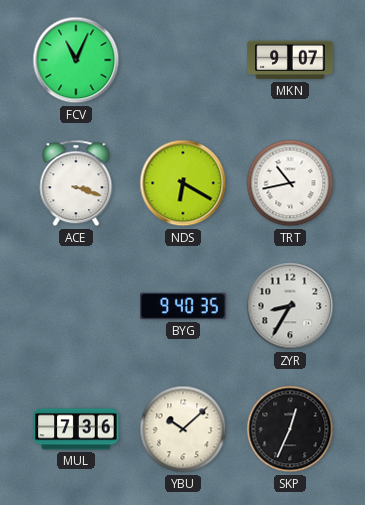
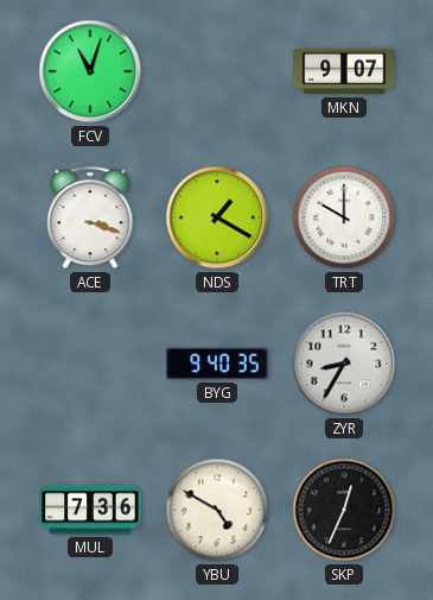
FCV: 11:04 -> 11:03
NDS: 6:20 -> 1:20
TRT: 10:43 -> 10:00
YBU: 10:08 -> 4:50
